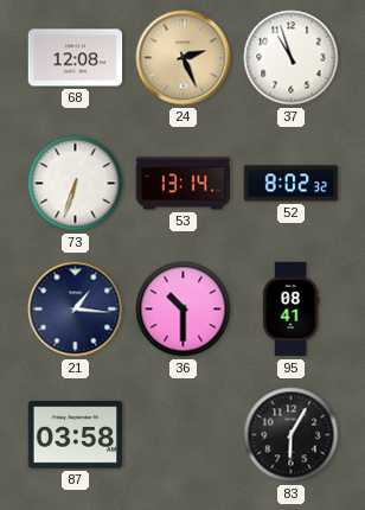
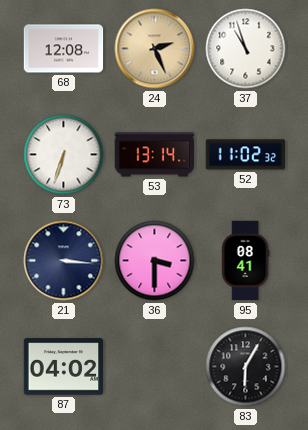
52: 8:02 -> 11:02
21: 1:16 -> 3:16
36: 10:30 -> 3:30
87: 03:58 -> 04:02
